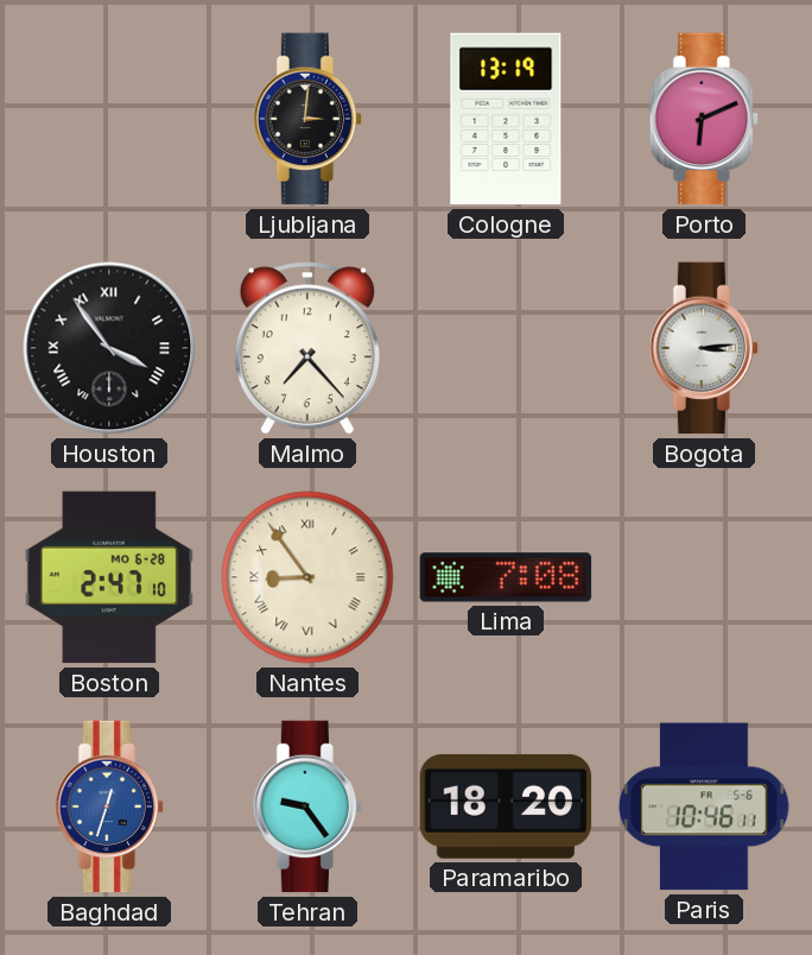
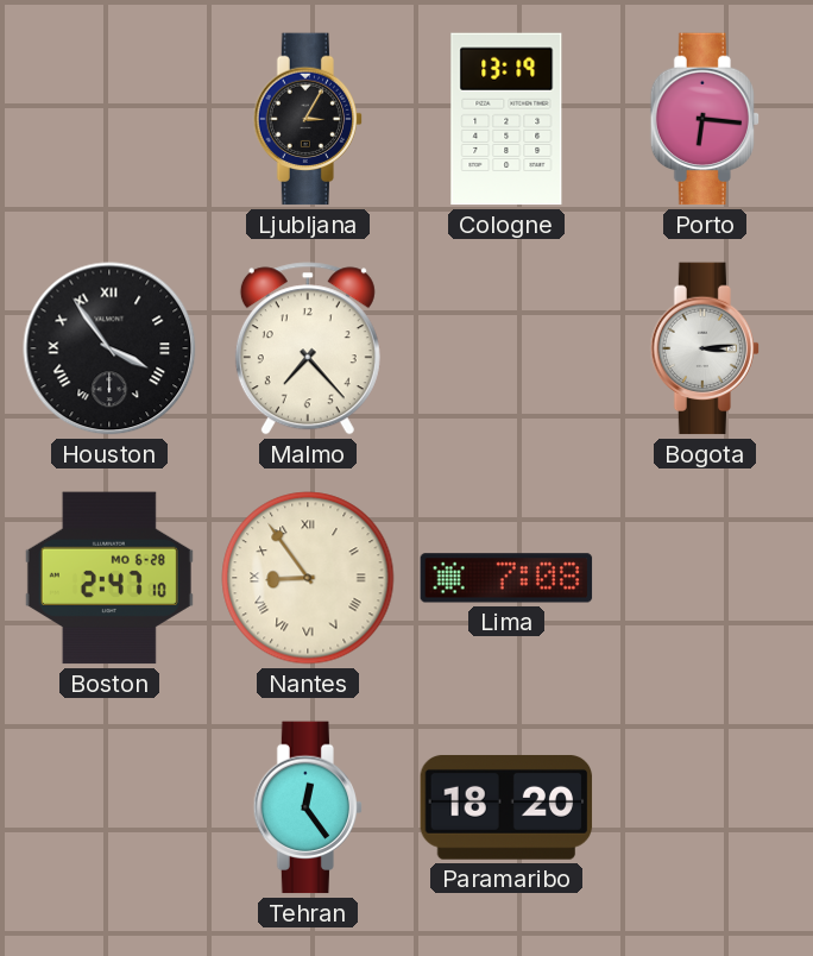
Ljubljana: 3:01 -> 3:05
Porto: 6:11 -> 6:16
Baghdad: 12:33 -> none
Tehran: 9:24 -> 12:24
Paris: 10:46 -> none
